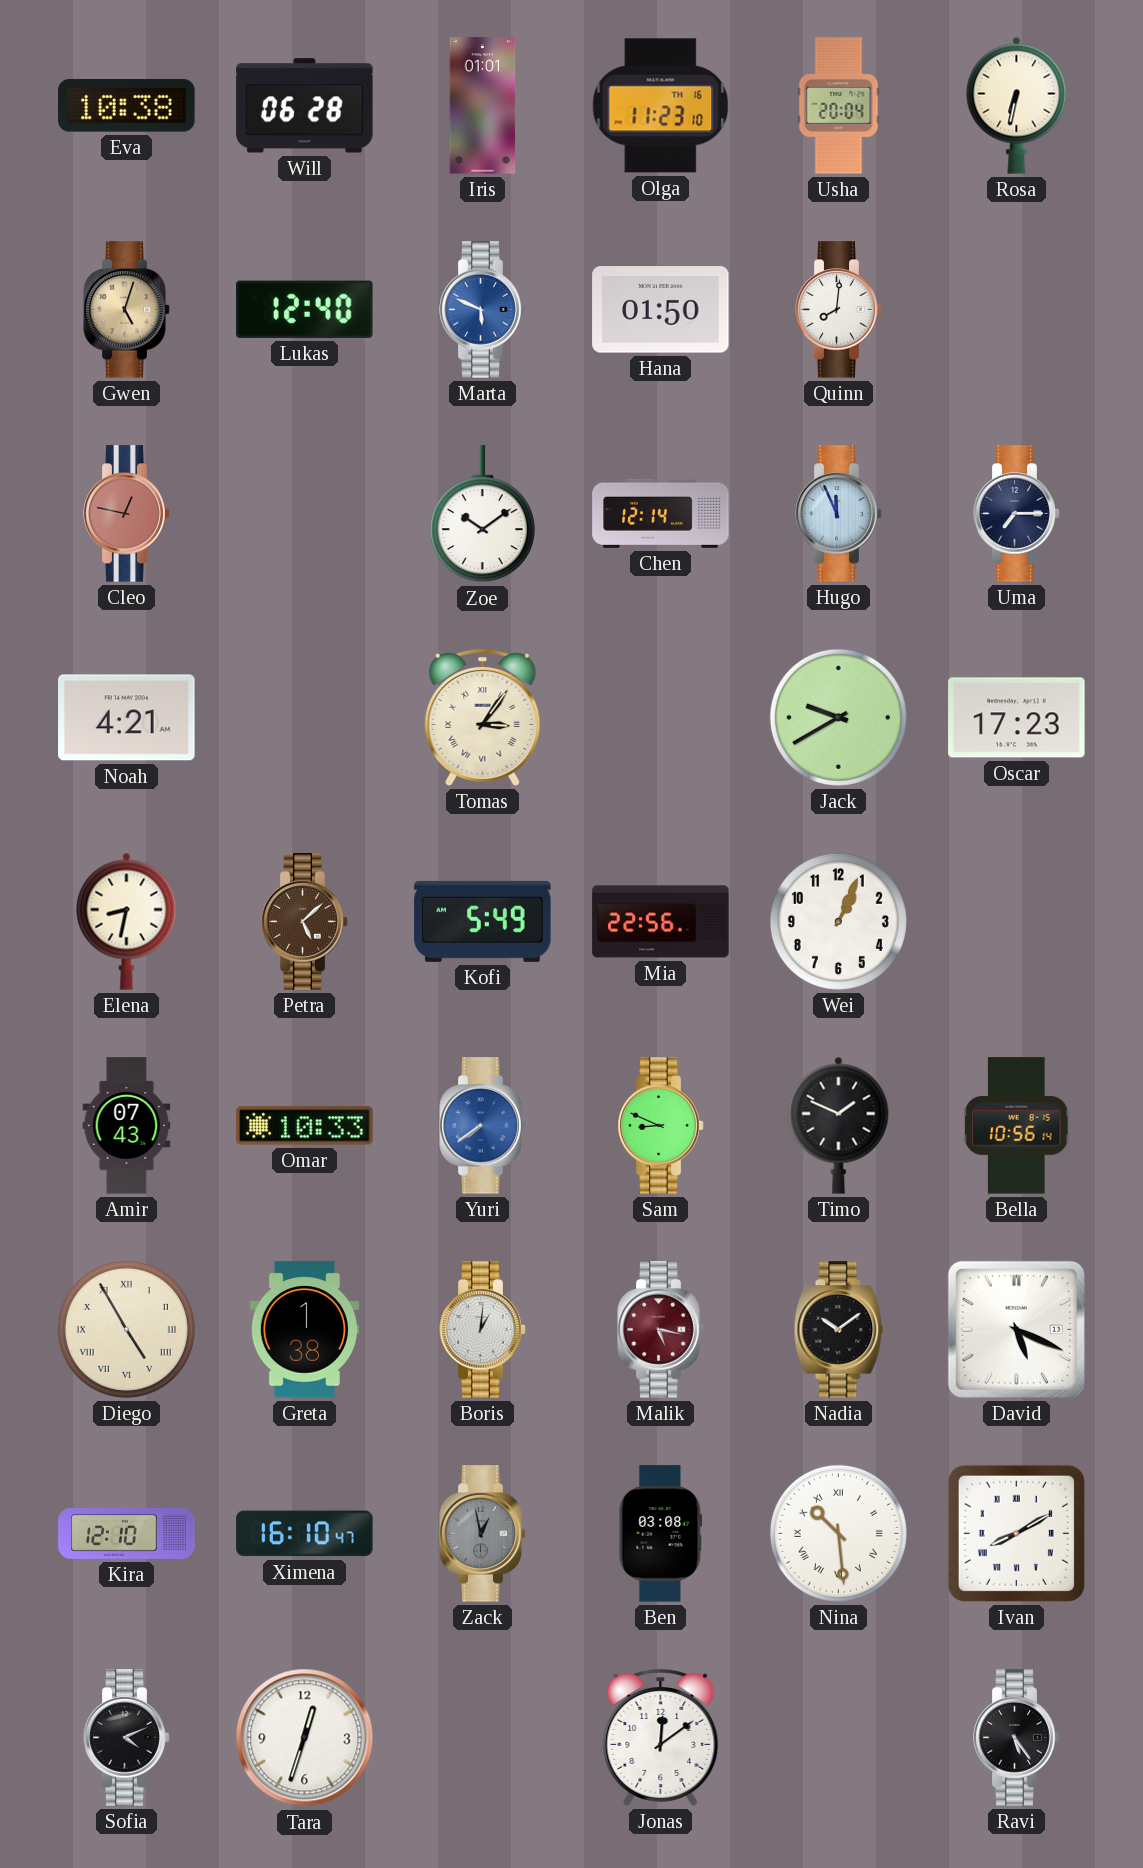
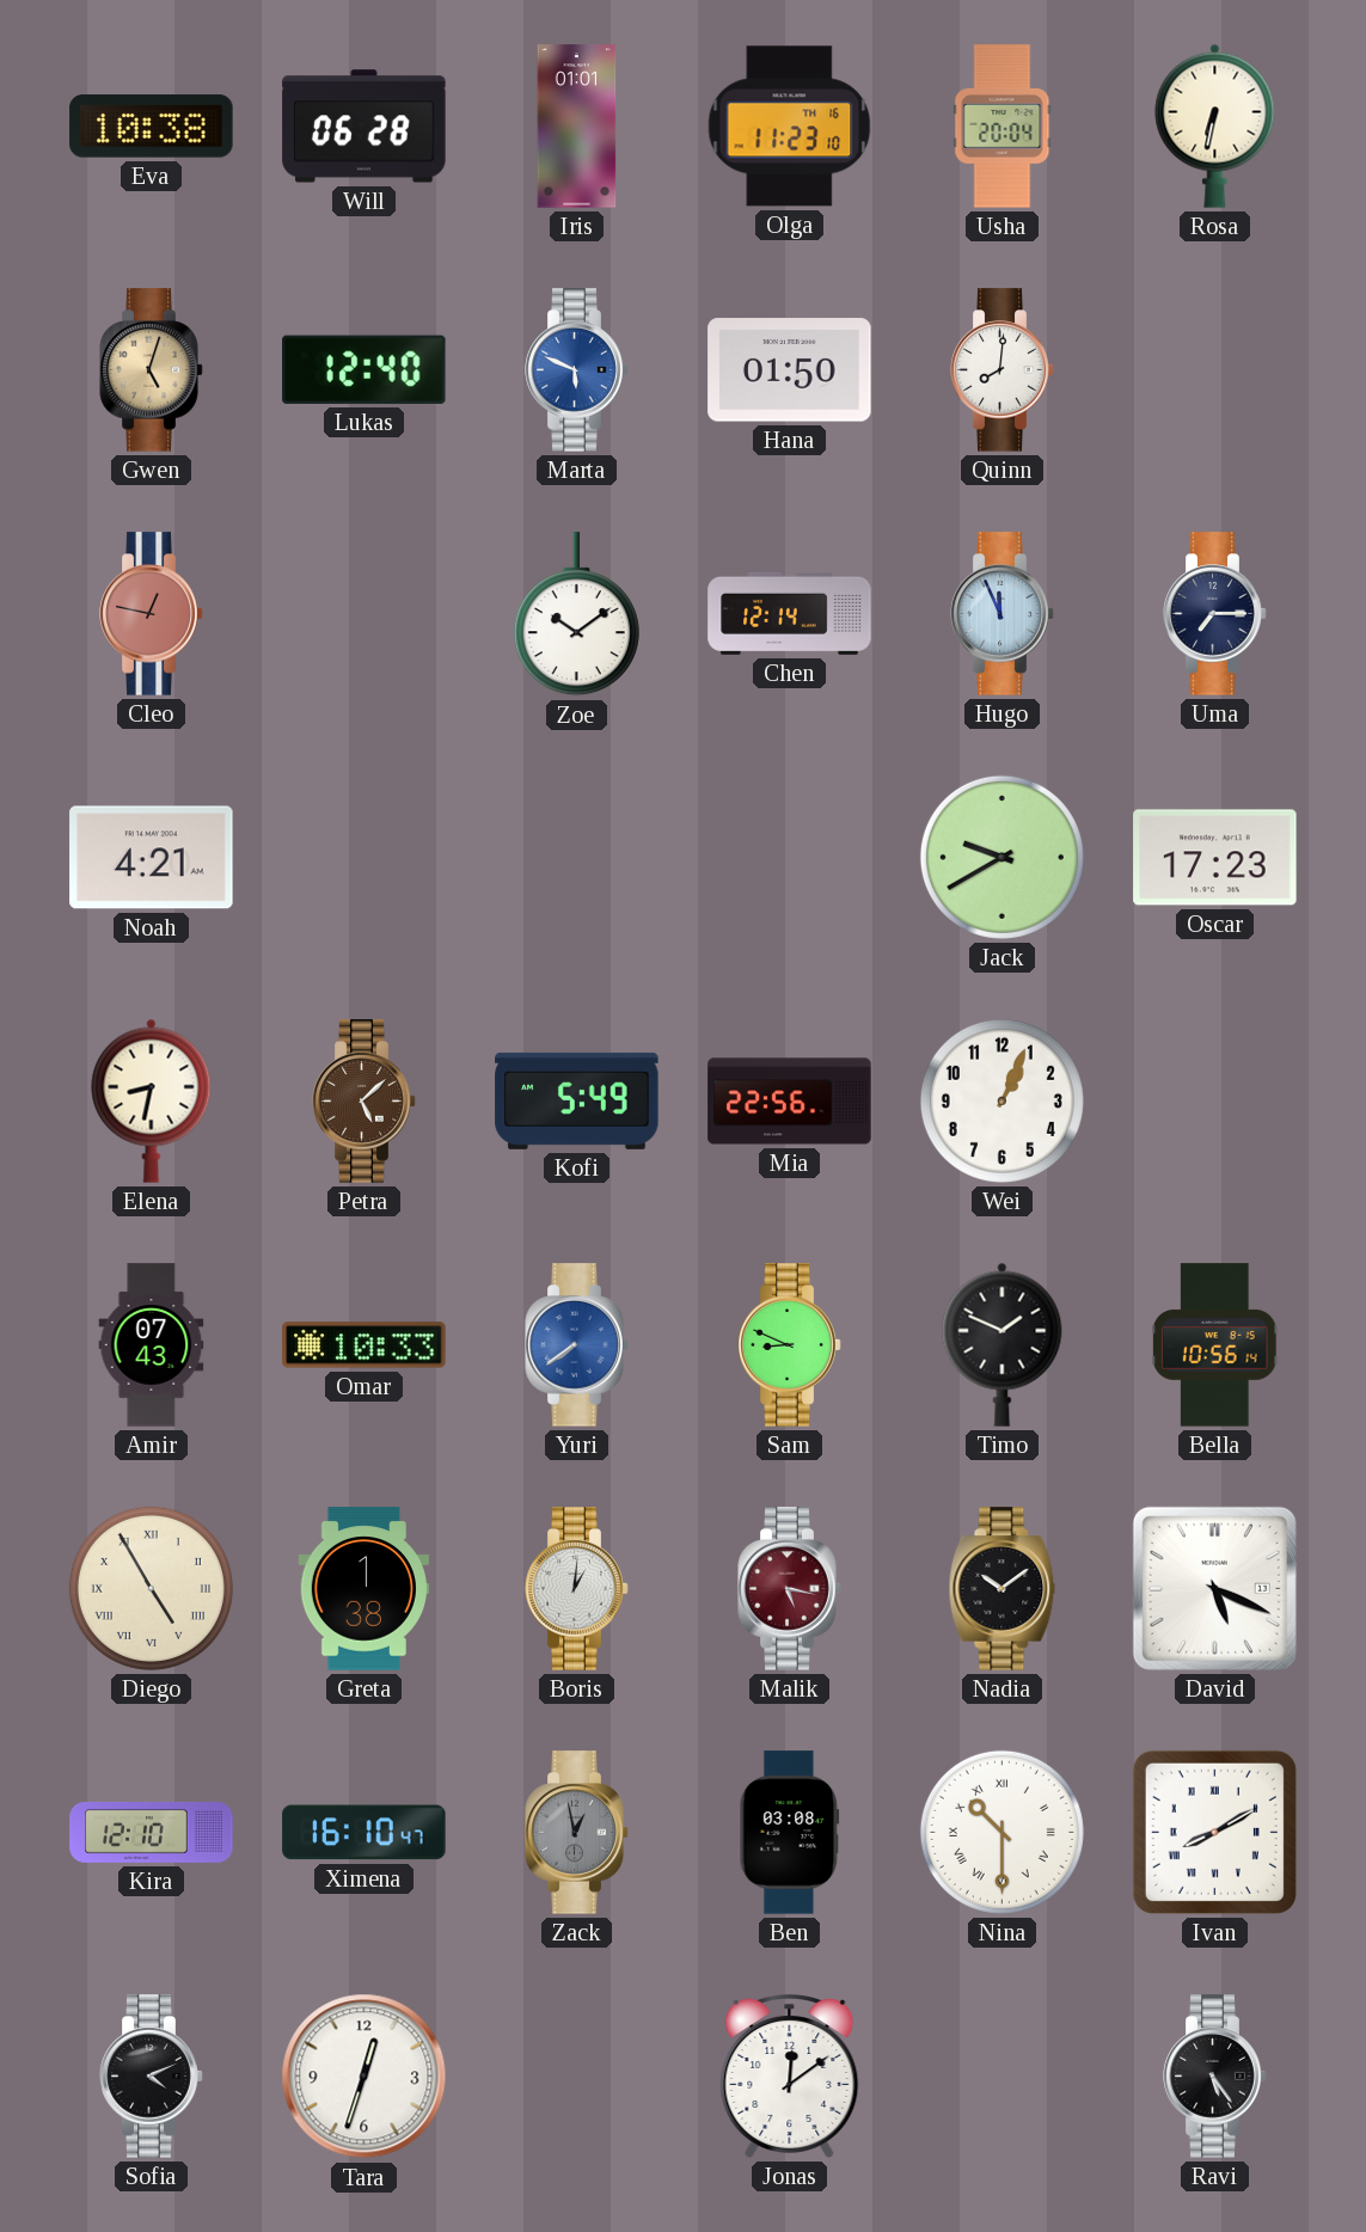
Tomas: 3:06 -> none
Nina: 10:29 -> 10:30
